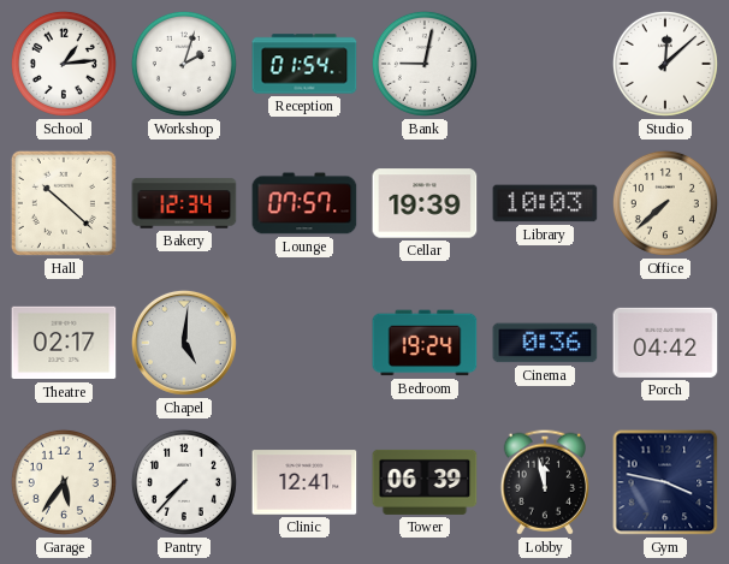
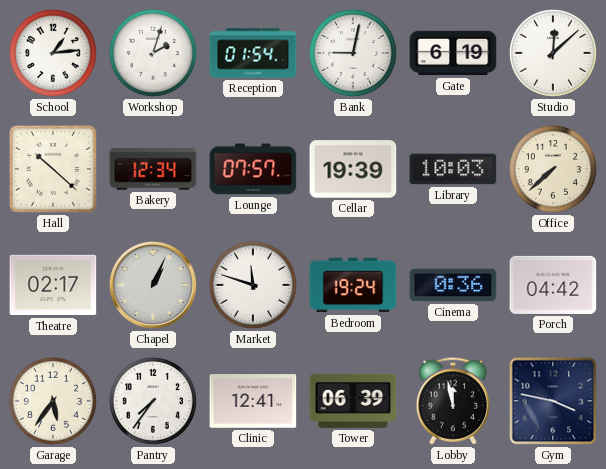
Gate: none -> 6:19
Chapel: 5:01 -> 1:04
Market: none -> 11:48
Pantry: 7:37 -> 7:36
